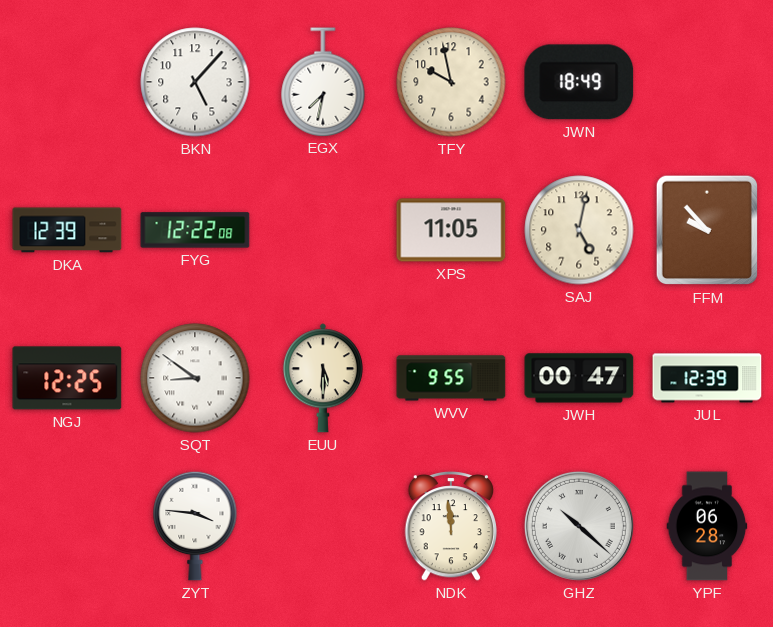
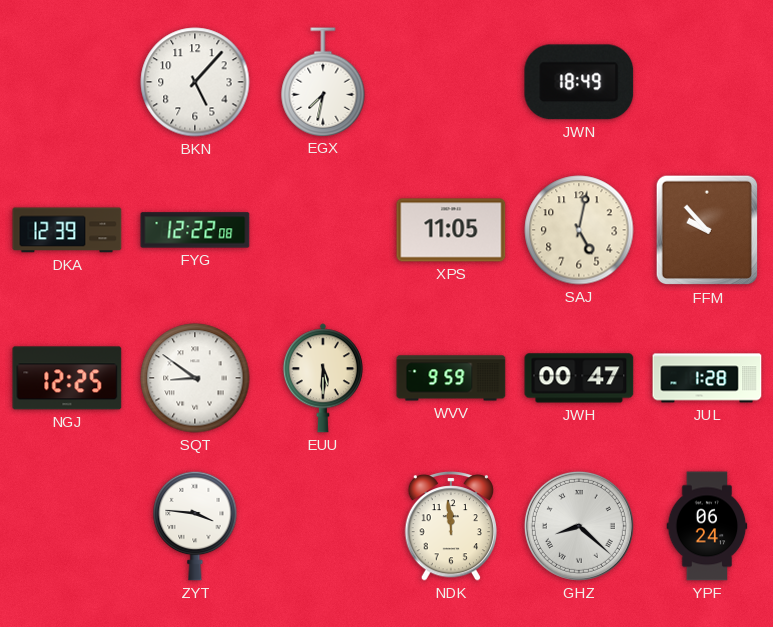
TFY: 9:58 -> none
WVV: 9:55 -> 9:59
JUL: 12:39 -> 1:28
GHZ: 10:22 -> 8:22
YPF: 06:28 -> 06:24
